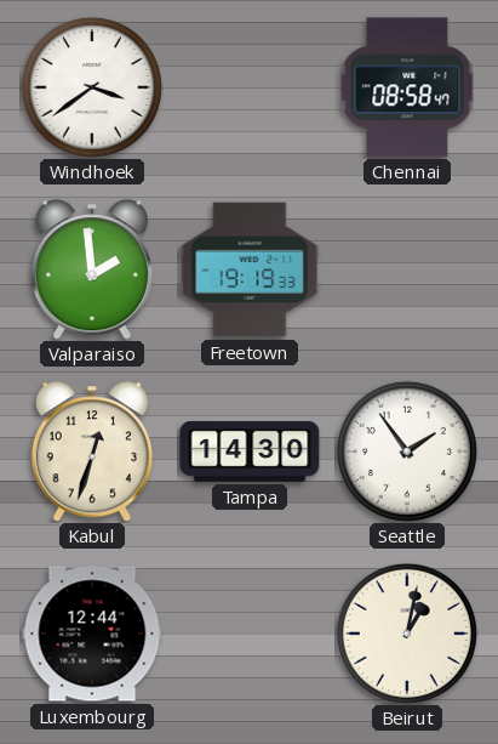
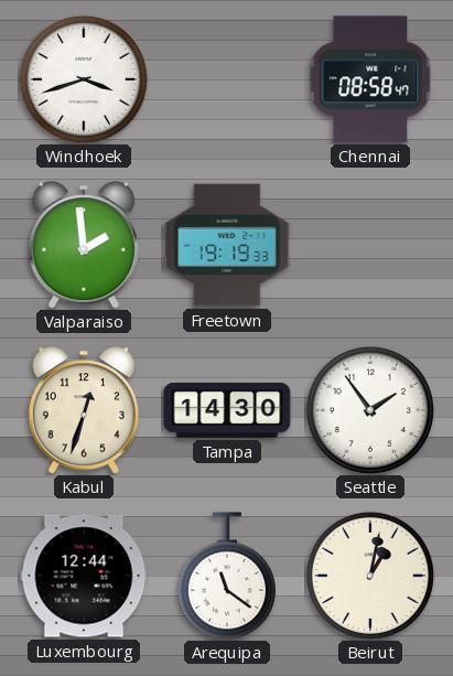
Windhoek: 3:39 -> 3:42
Arequipa: none -> 11:21
